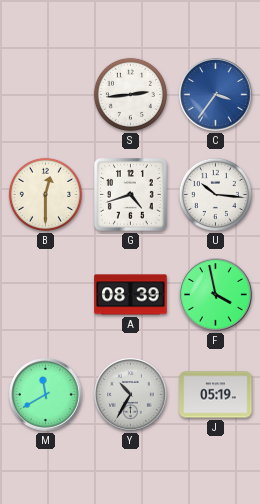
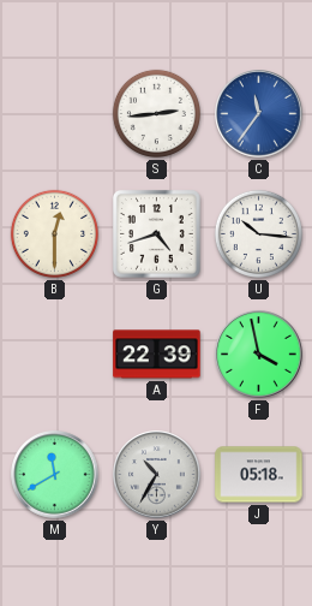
C: 3:36 -> 11:36
A: 08:39 -> 22:39
J: 05:19 -> 05:18
